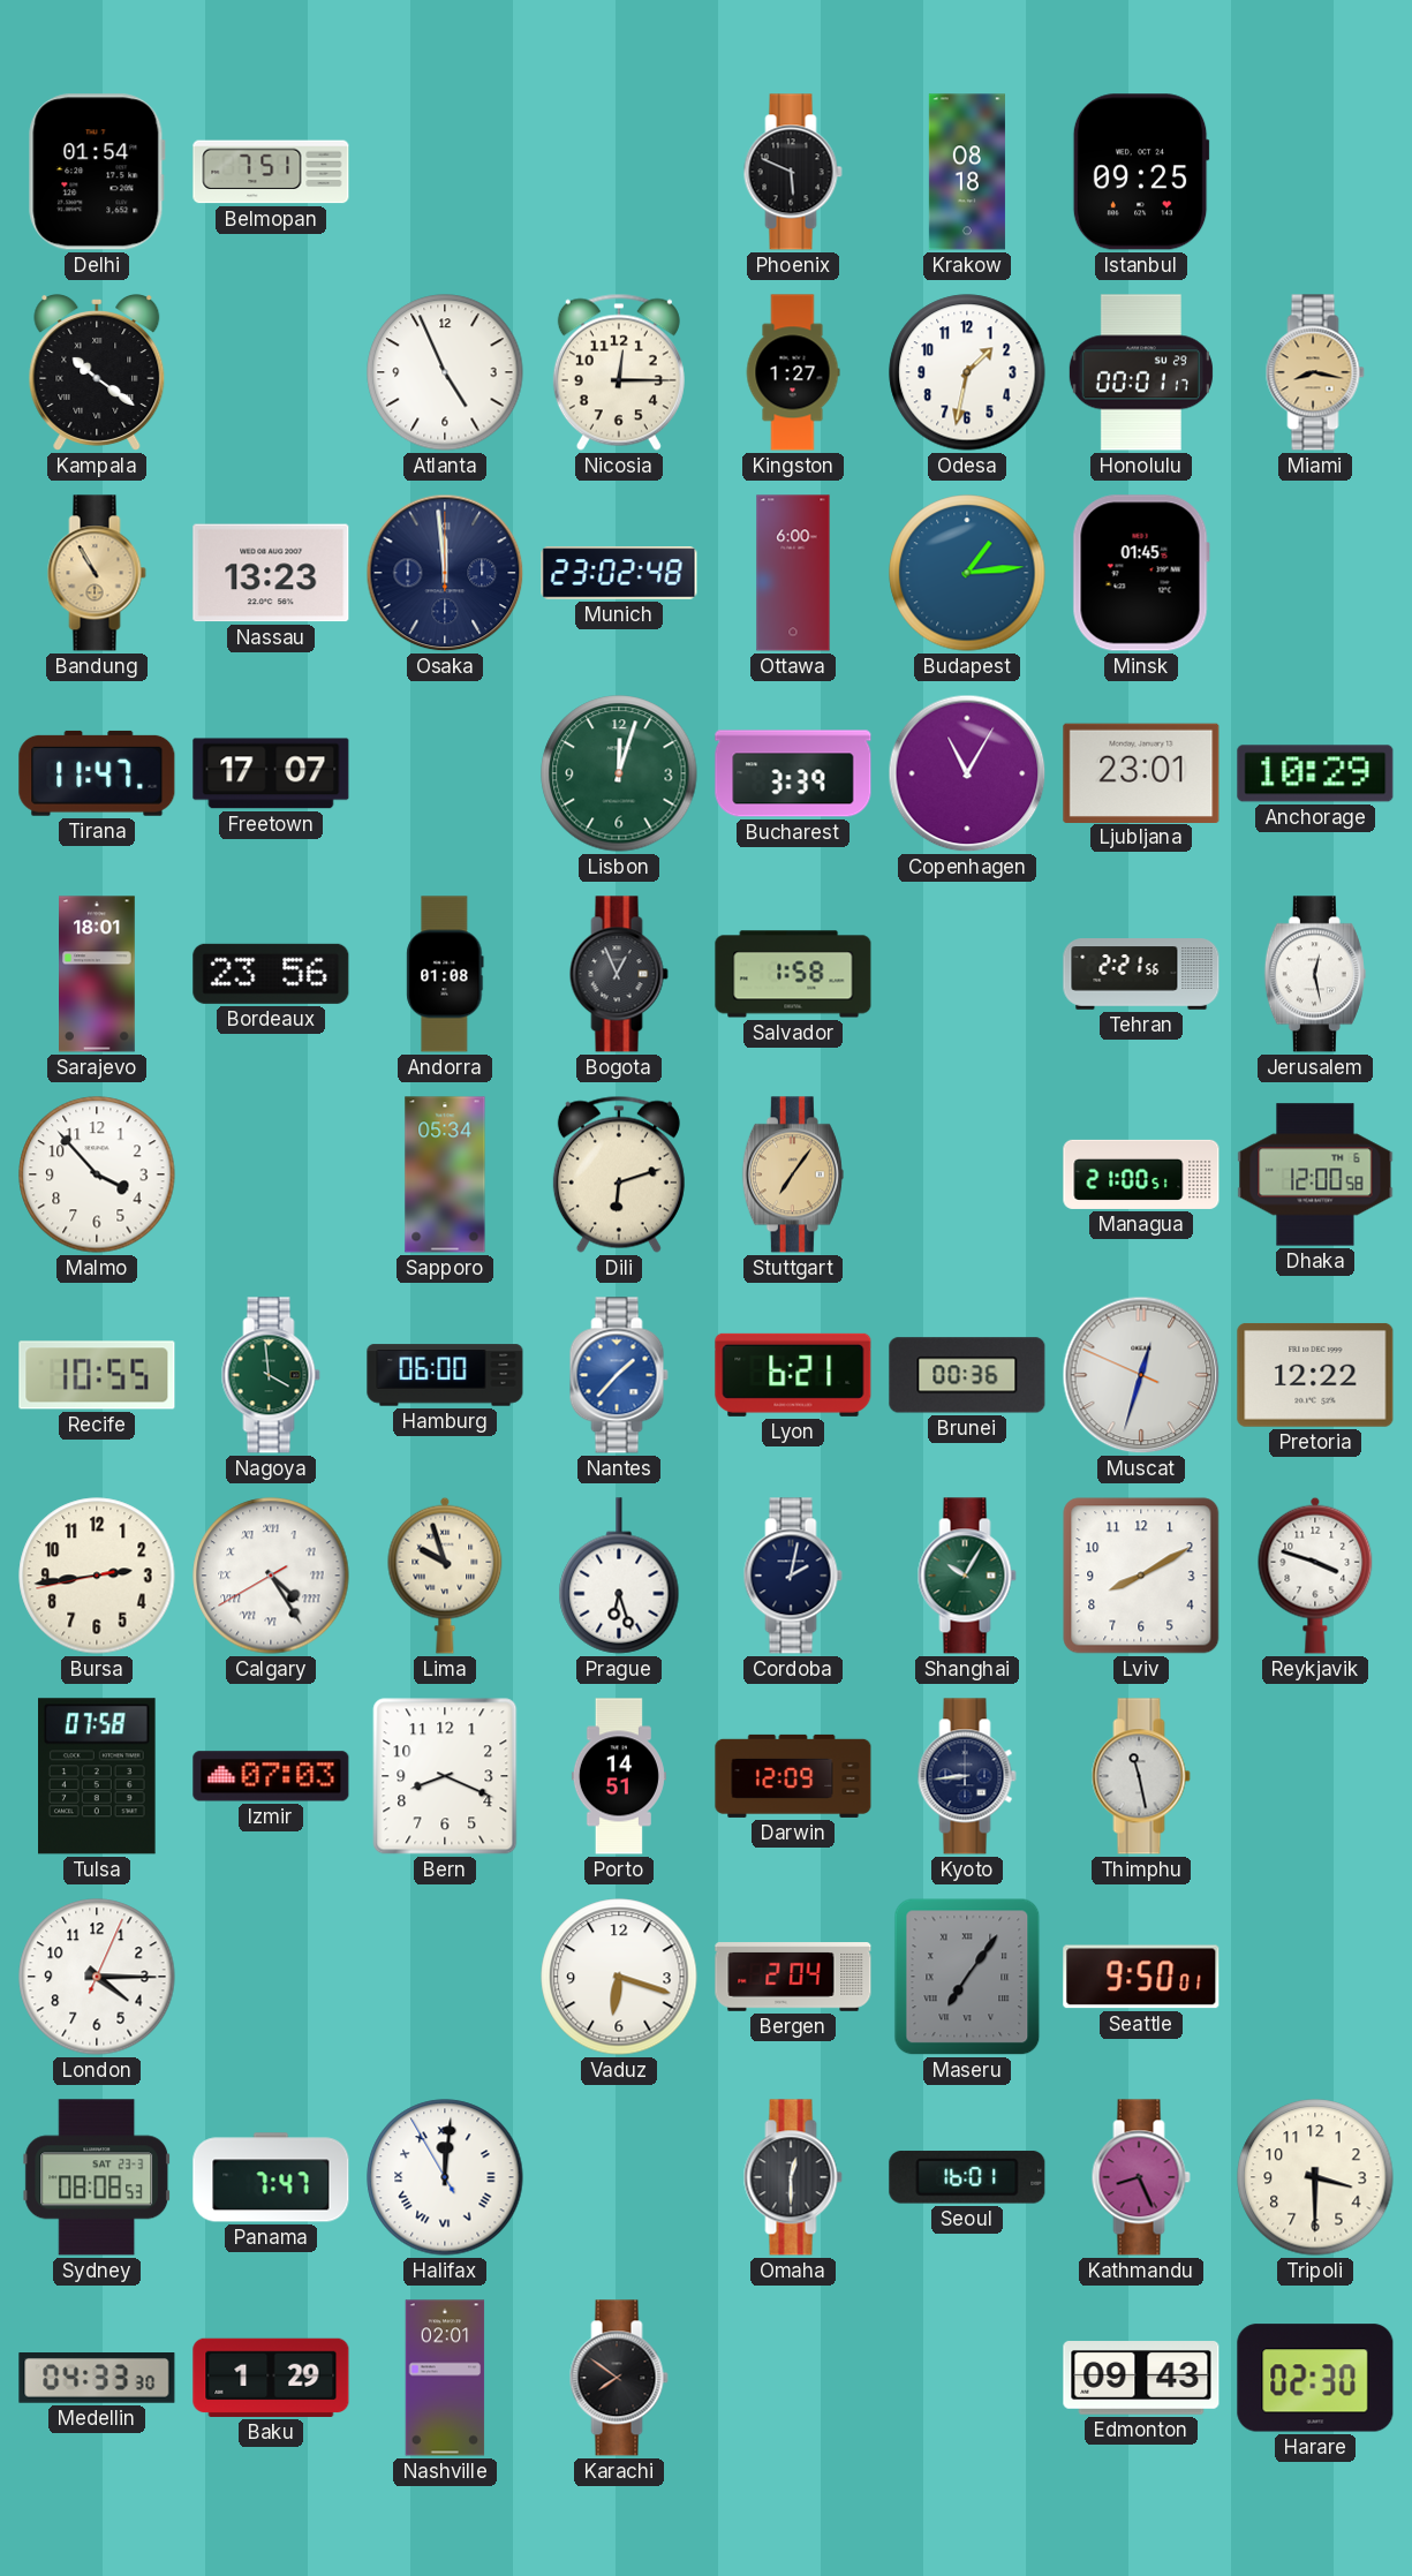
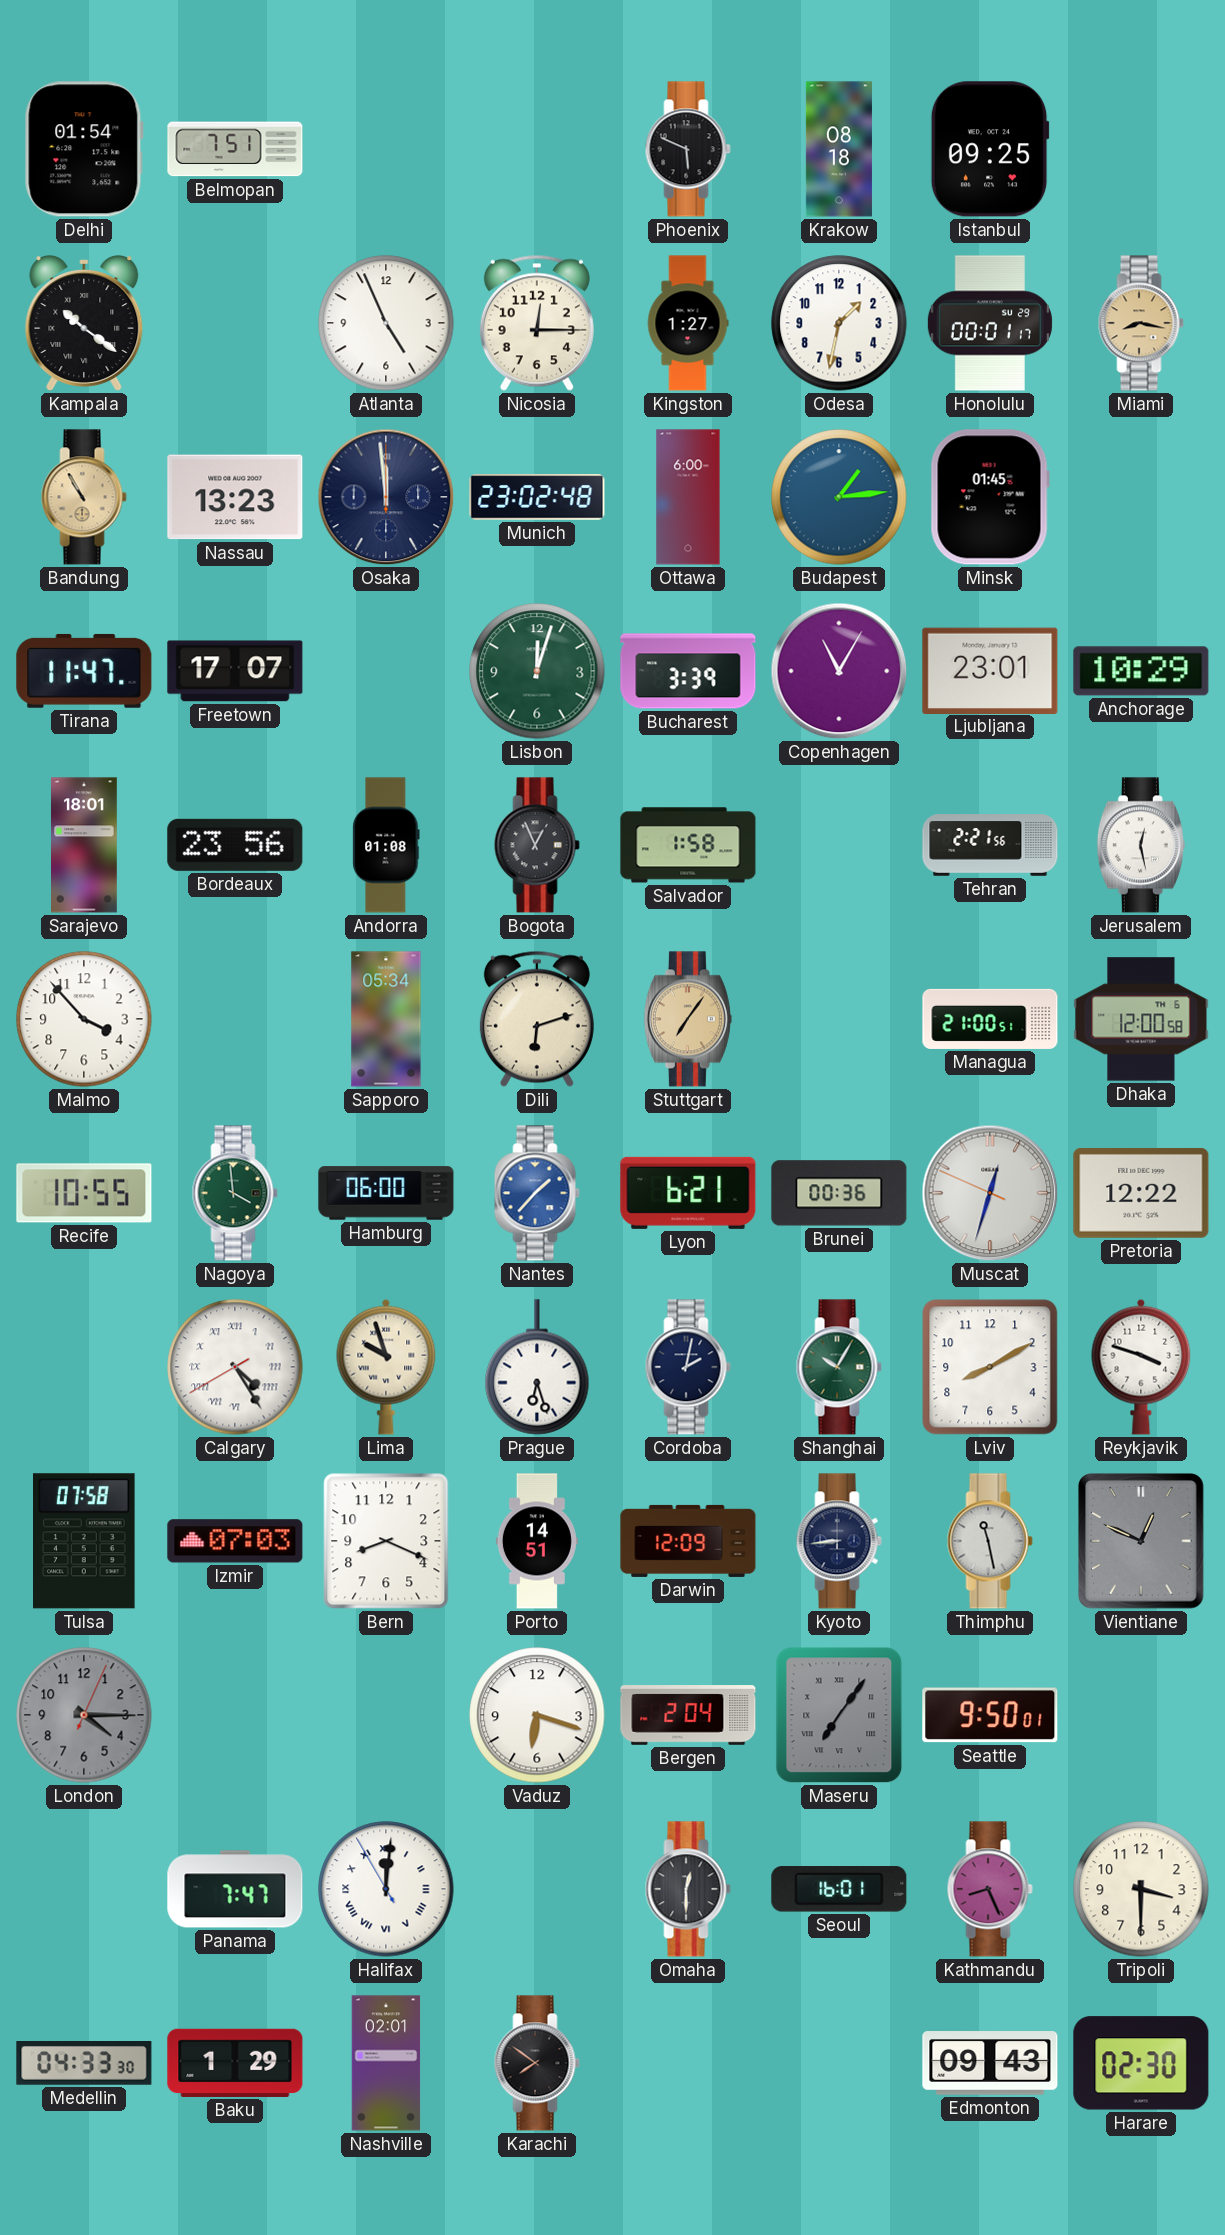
Bursa: 2:43 -> none
Vientiane: none -> 12:49
London dial: white -> grey
Sydney: 08:08 -> none
